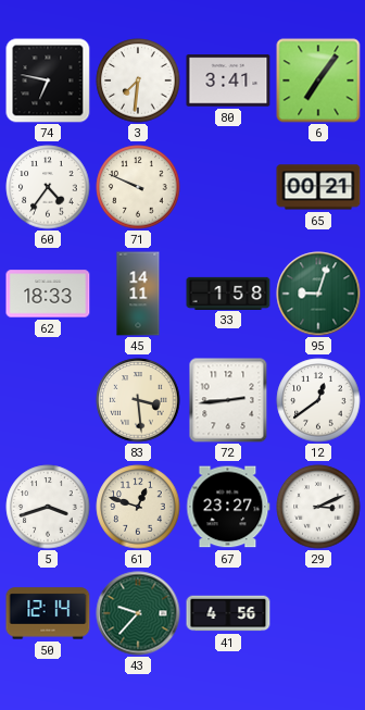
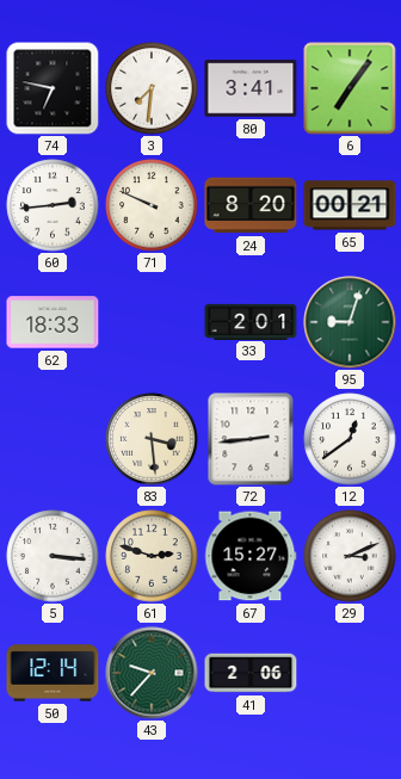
60: 4:36 -> 2:44
24: none -> 8:20
45: 14:11 -> none
33: 1:58 -> 2:01
5: 3:42 -> 3:16
61: 12:48 -> 2:48
67: 23:27 -> 15:27
41: 4:56 -> 2:06
